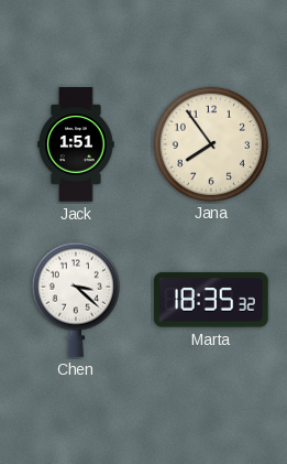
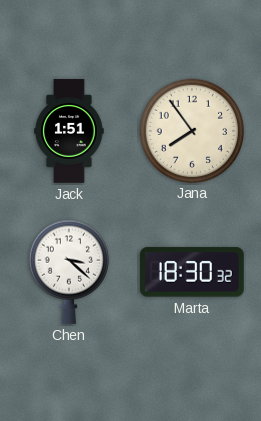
Marta: 18:35 -> 18:30
